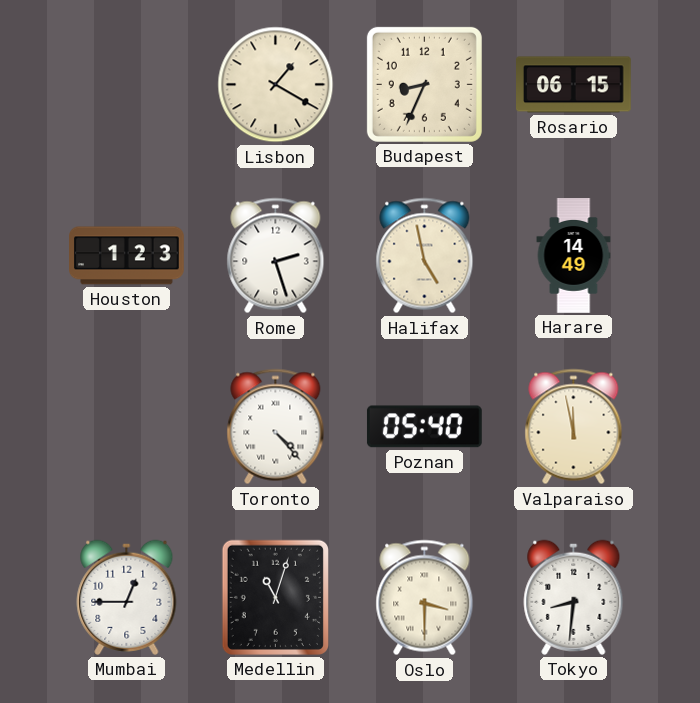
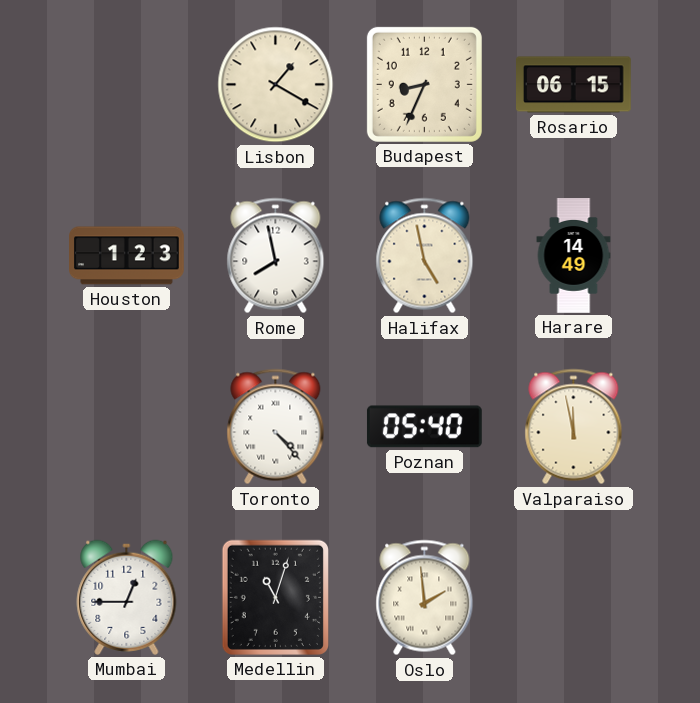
Rome: 2:27 -> 7:58
Oslo: 3:30 -> 1:59
Tokyo: 8:31 -> none
